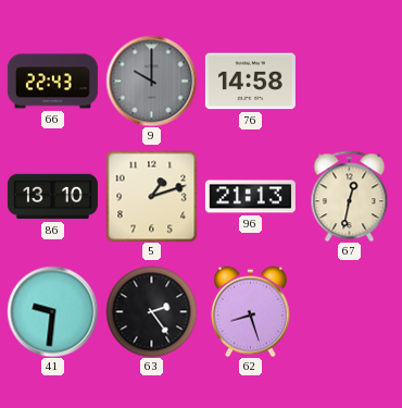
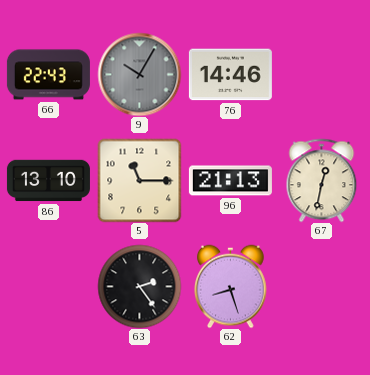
9: 10:00 -> 10:05
76: 14:58 -> 14:46
5: 1:12 -> 11:15
41: 9:31 -> none
